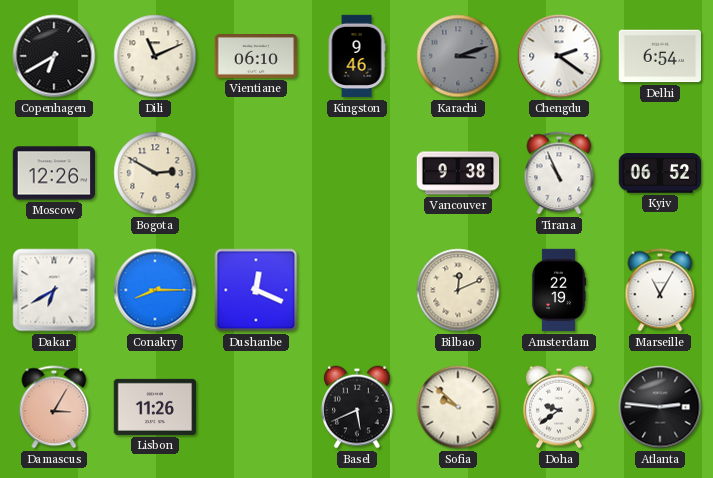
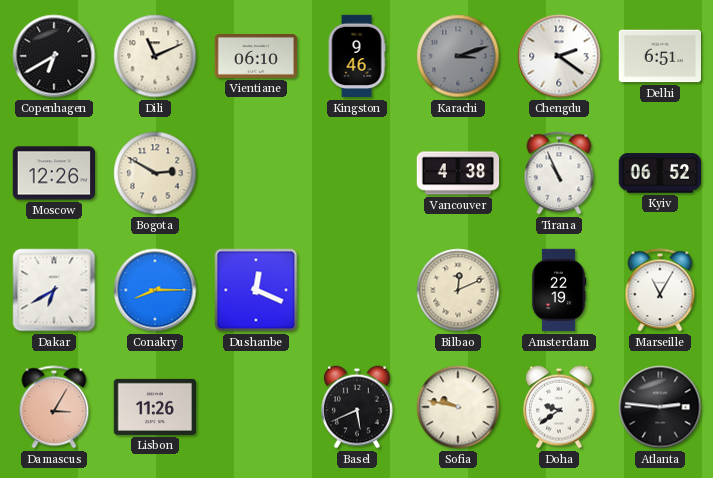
Delhi: 6:54 -> 6:51
Vancouver: 9:38 -> 4:38
Sofia: 9:52 -> 9:47
